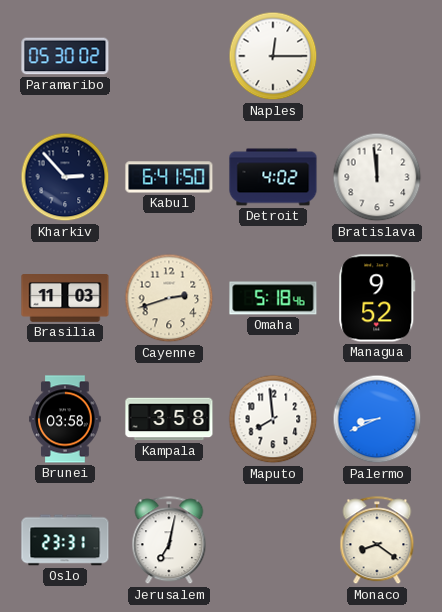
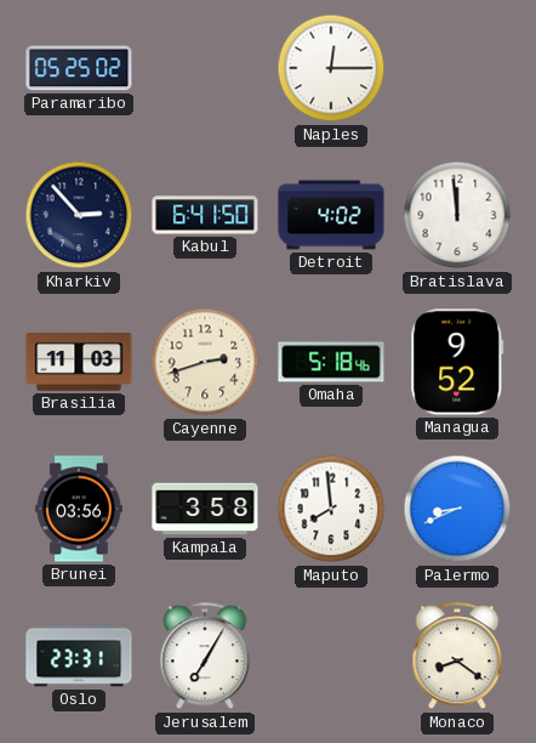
Paramaribo: 05:30 -> 05:25
Brunei: 03:58 -> 03:56
Jerusalem: 7:02 -> 7:05
